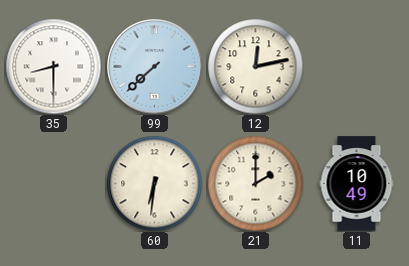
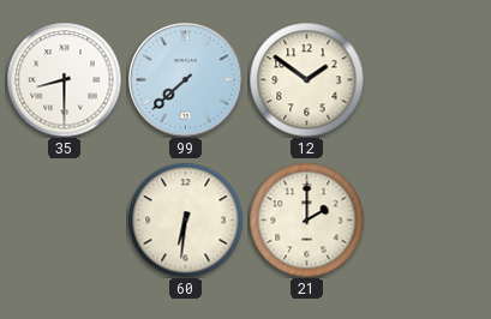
12: 12:13 -> 1:51
11: 10:49 -> none
